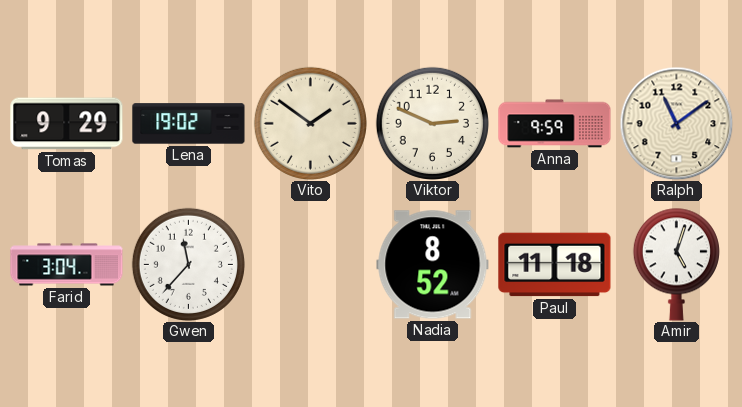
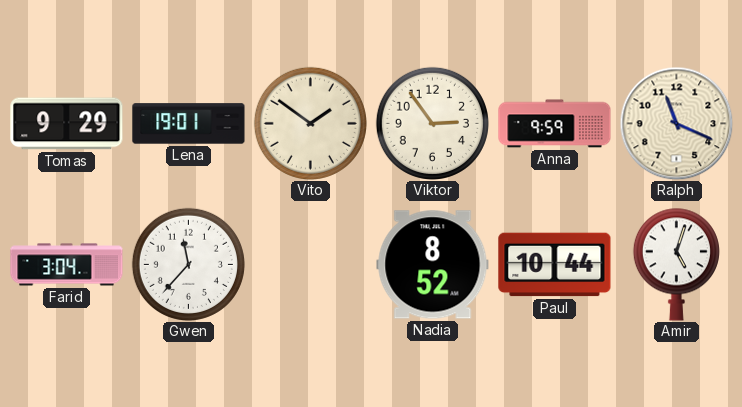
Lena: 19:02 -> 19:01
Viktor: 2:49 -> 2:54
Ralph: 11:09 -> 11:19
Paul: 11:18 -> 10:44
